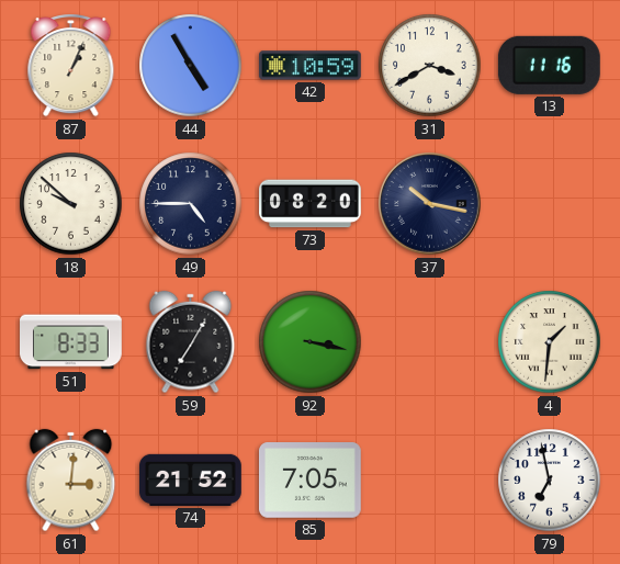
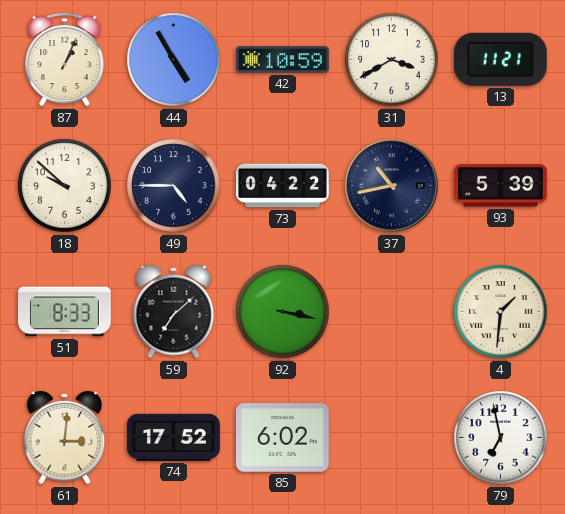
13: 11:16 -> 11:21
73: 08:20 -> 04:22
37: 10:17 -> 10:43
93: none -> 5:39
59: 7:05 -> 7:08
74: 21:52 -> 17:52
85: 7:05 -> 6:02
